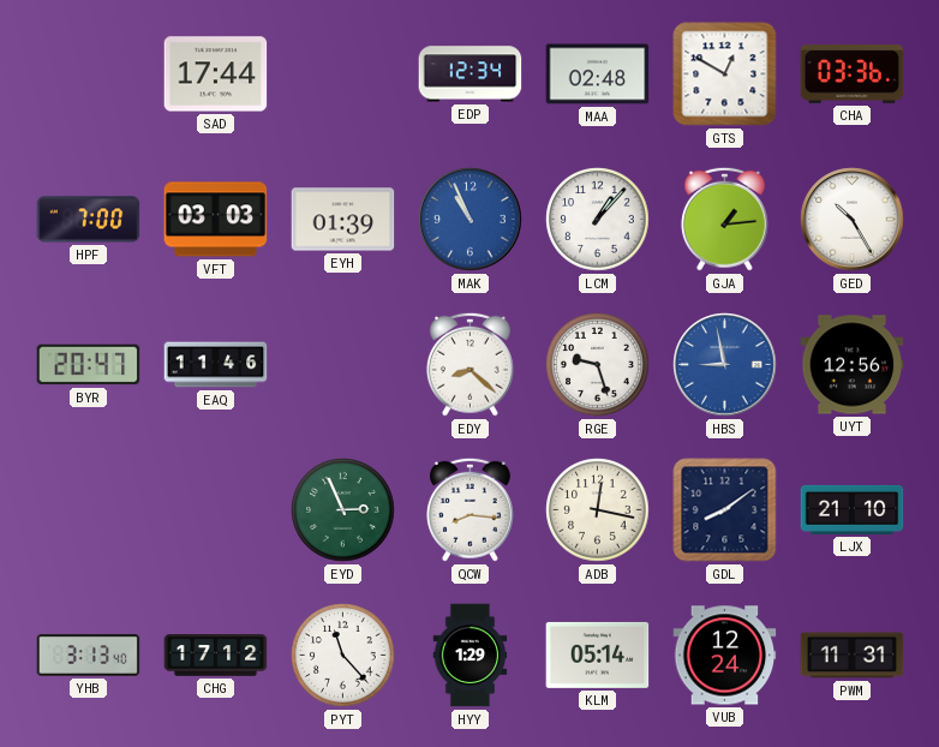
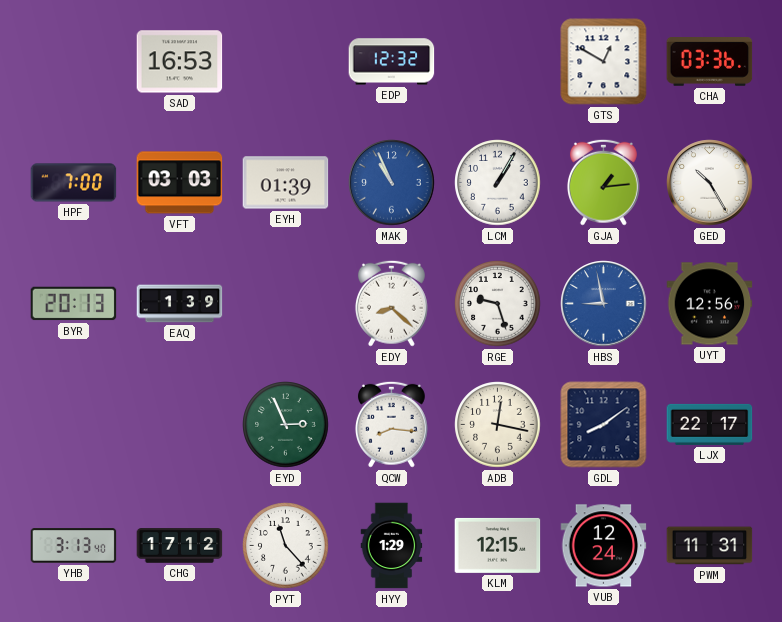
SAD: 17:44 -> 16:53
EDP: 12:34 -> 12:32
MAA: 02:48 -> none
LCM: 1:07 -> 1:05
BYR: 20:47 -> 20:13
EAQ: 11:46 -> 1:39
LJX: 21:10 -> 22:17
KLM: 05:14 -> 12:15
